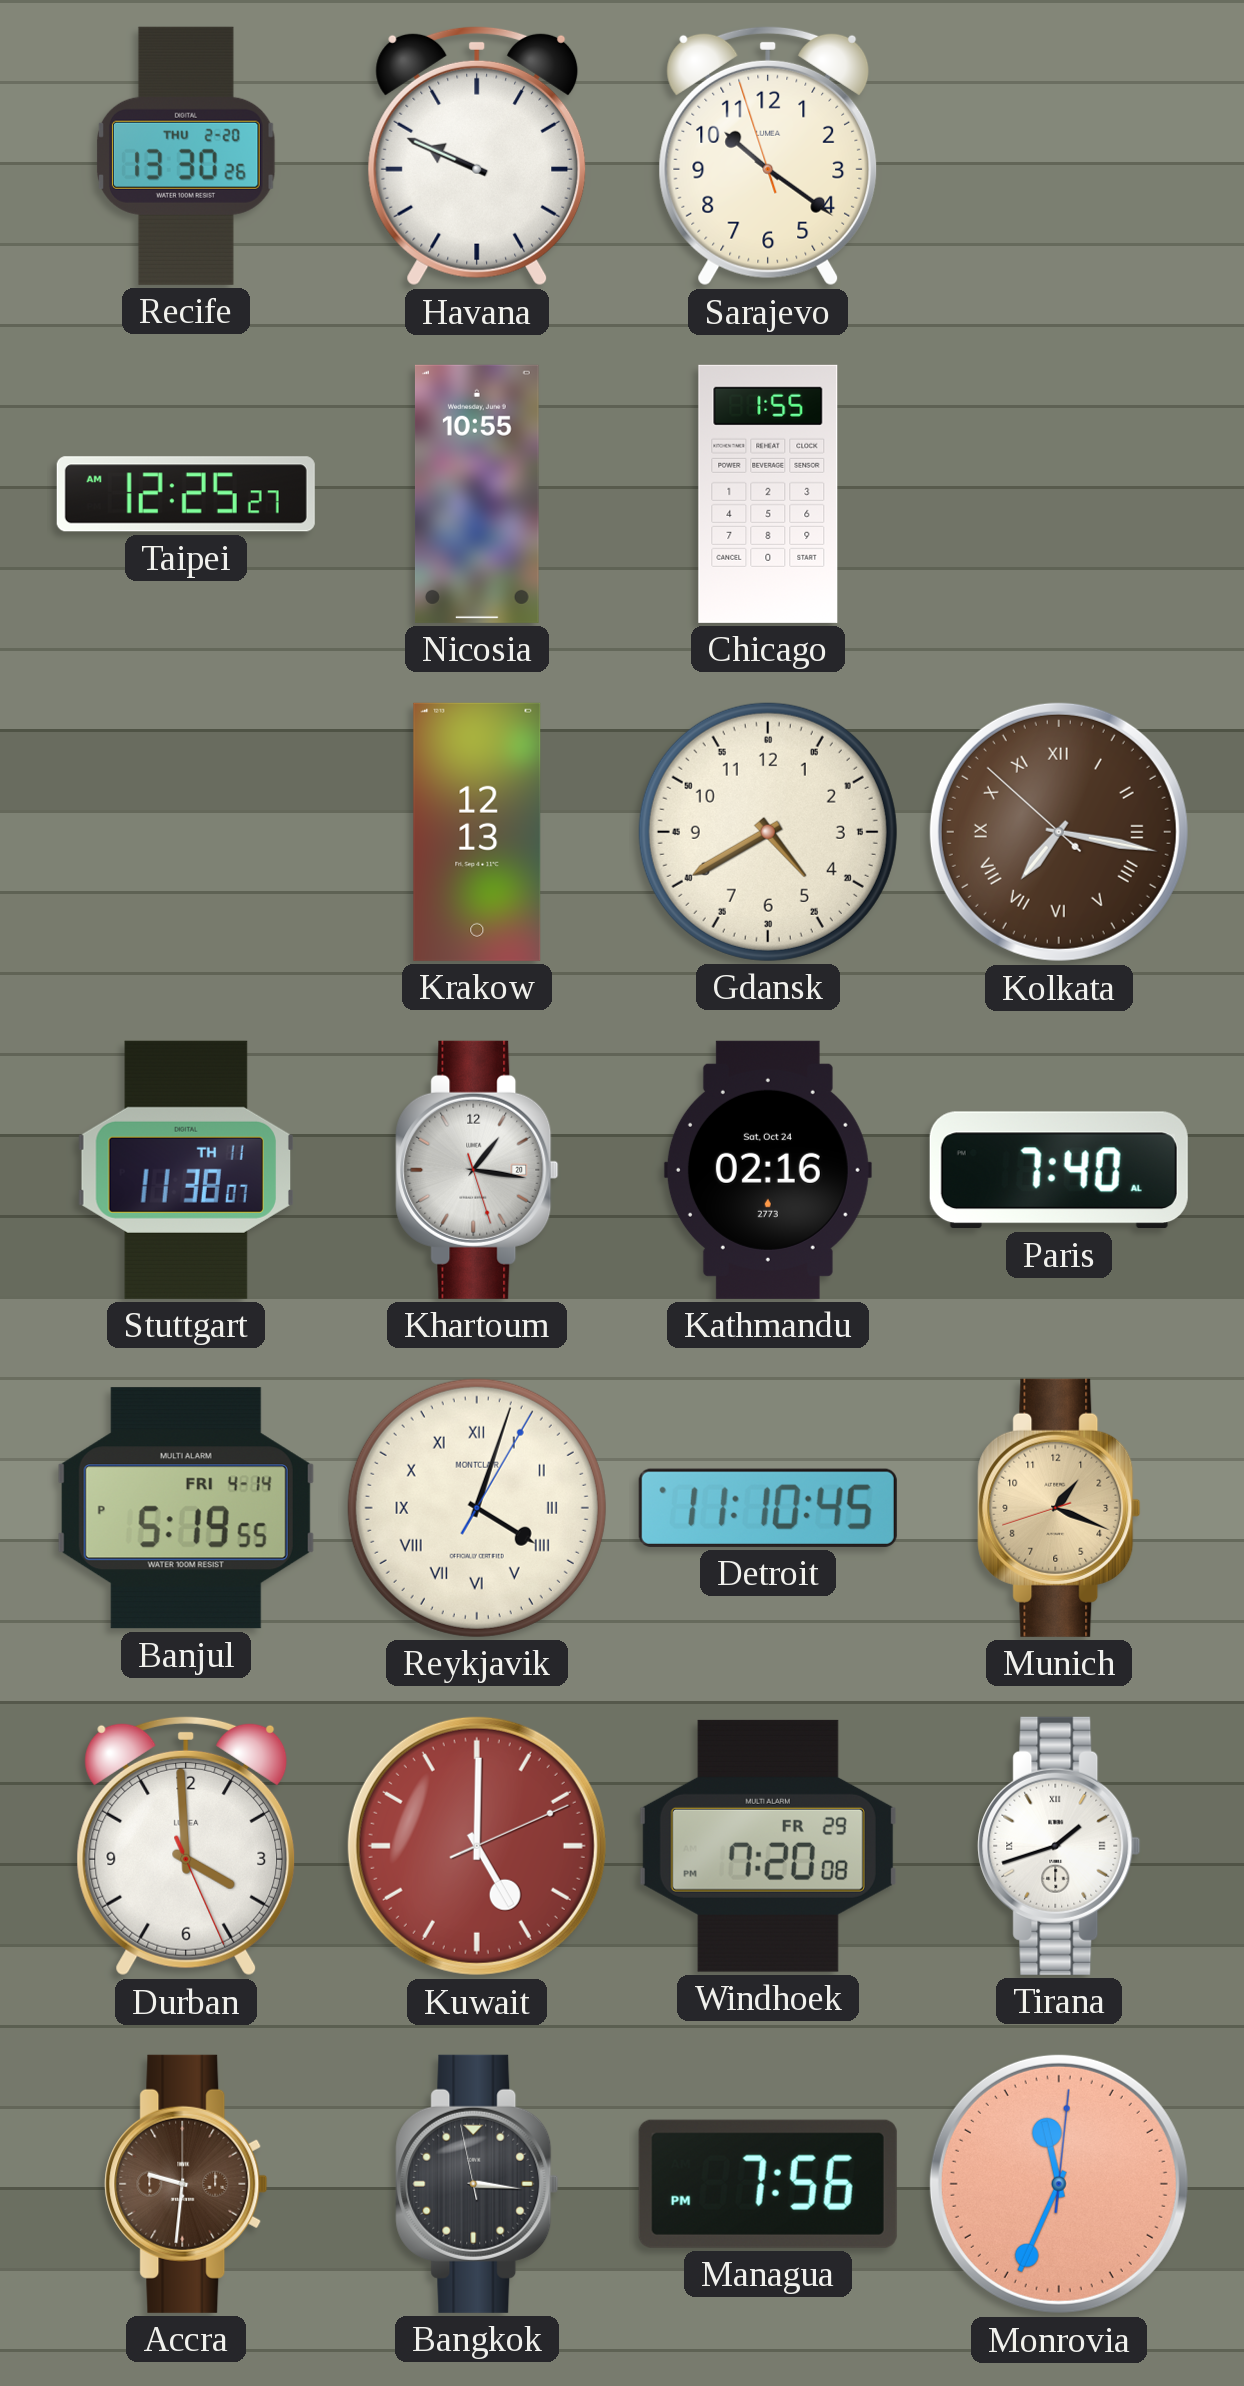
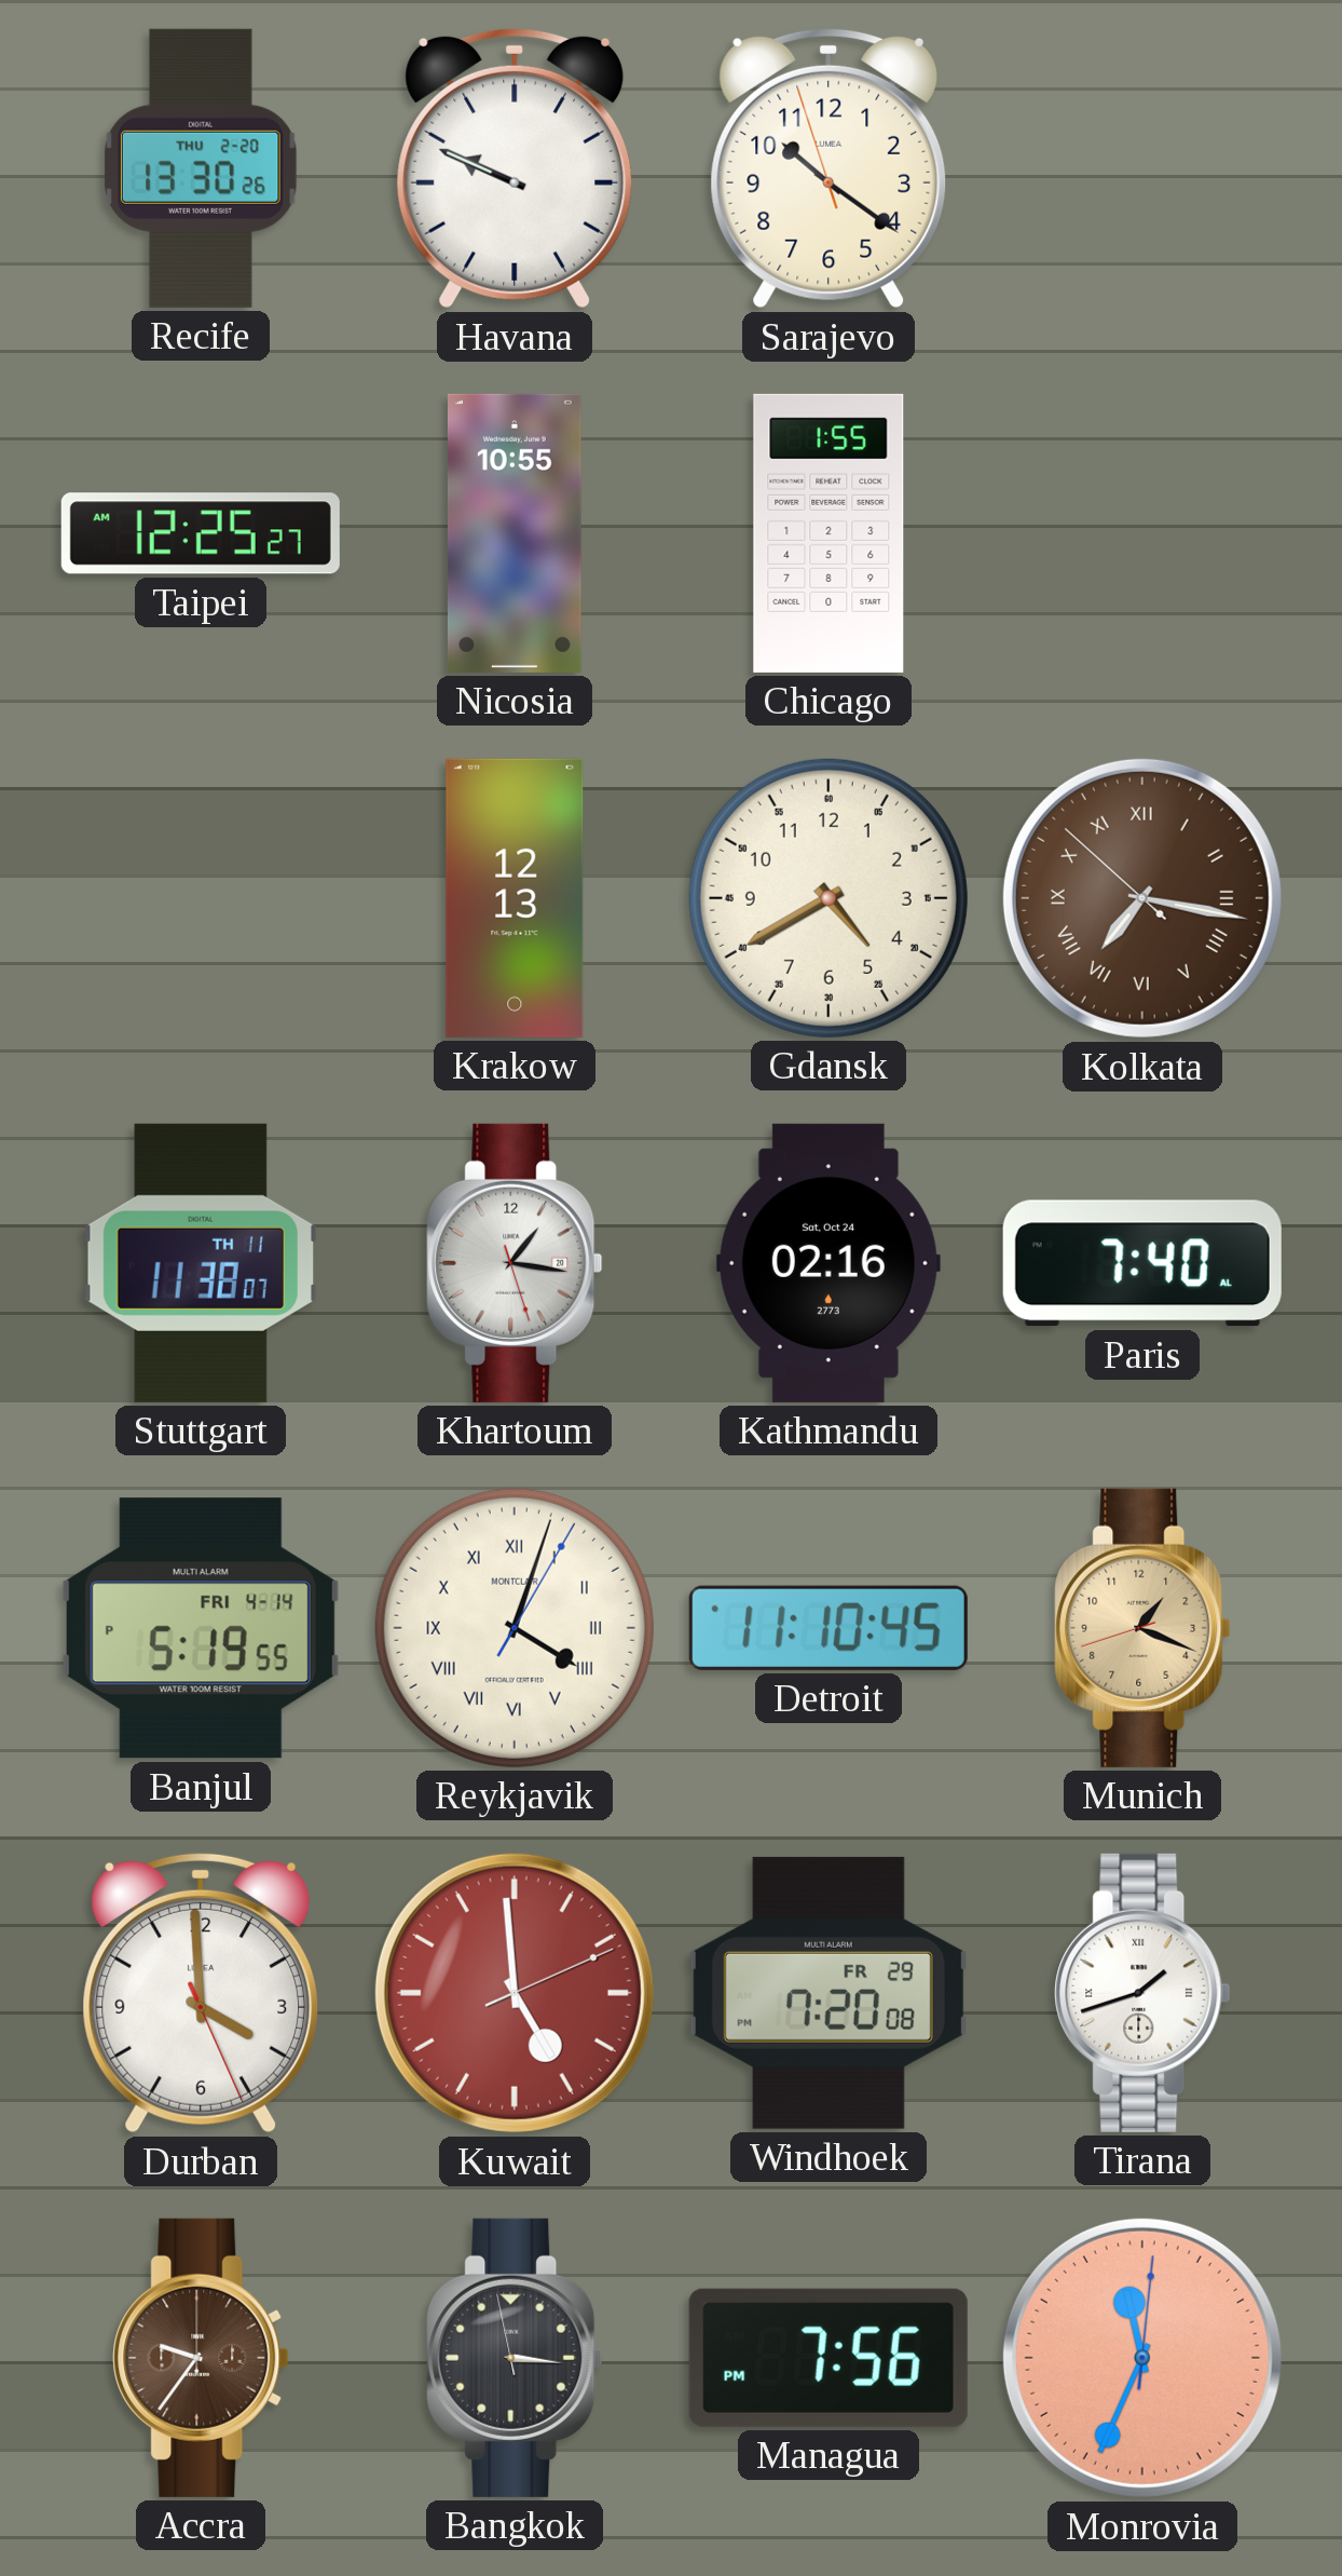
Kuwait: 5:00 -> 4:59
Accra: 9:31 -> 9:36
